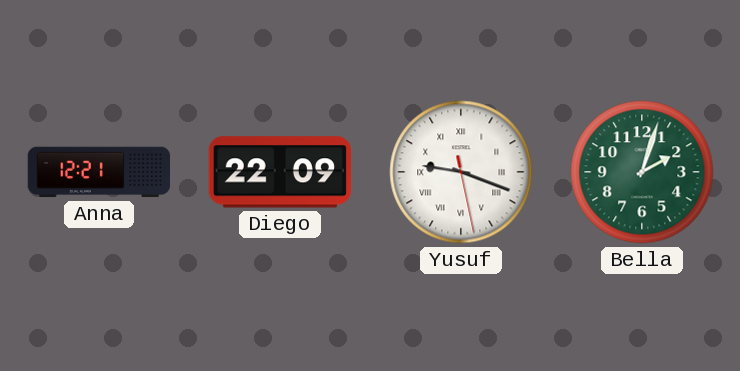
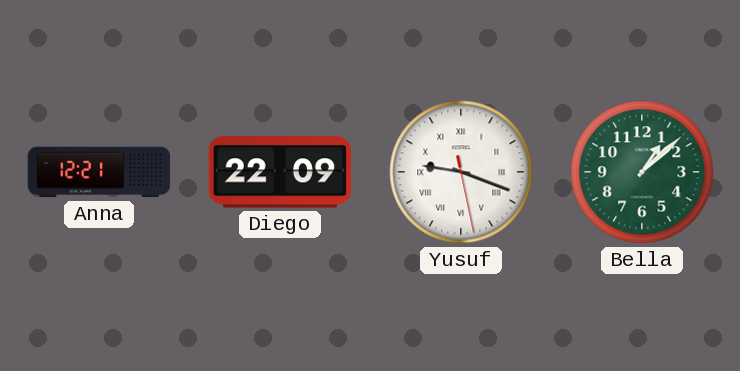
Bella: 2:03 -> 1:08
